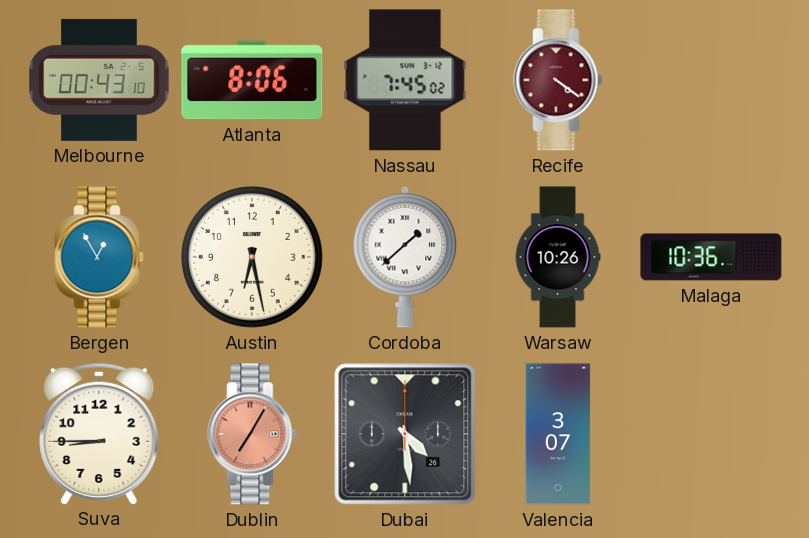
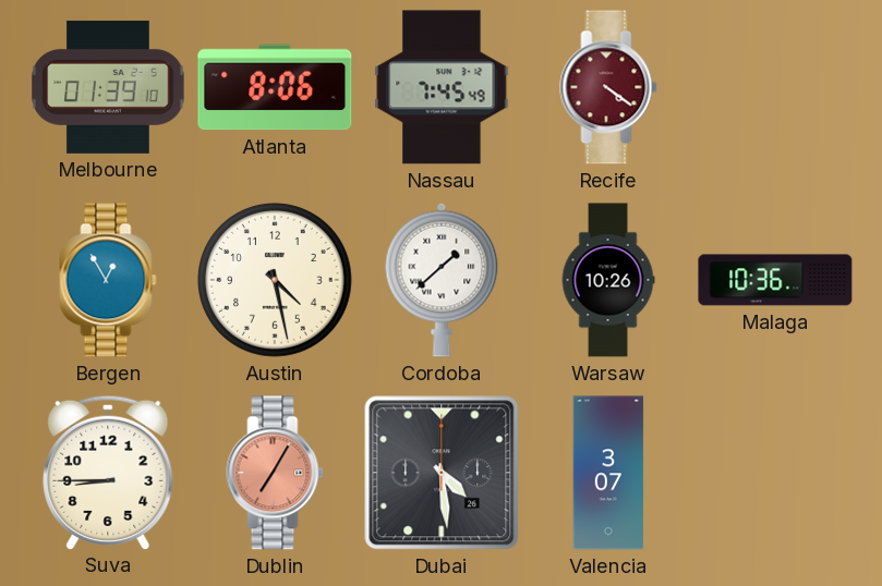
Melbourne: 00:43 -> 01:39
Nassau: 7:45:02 -> 7:45:49
Austin: 6:28 -> 4:28
